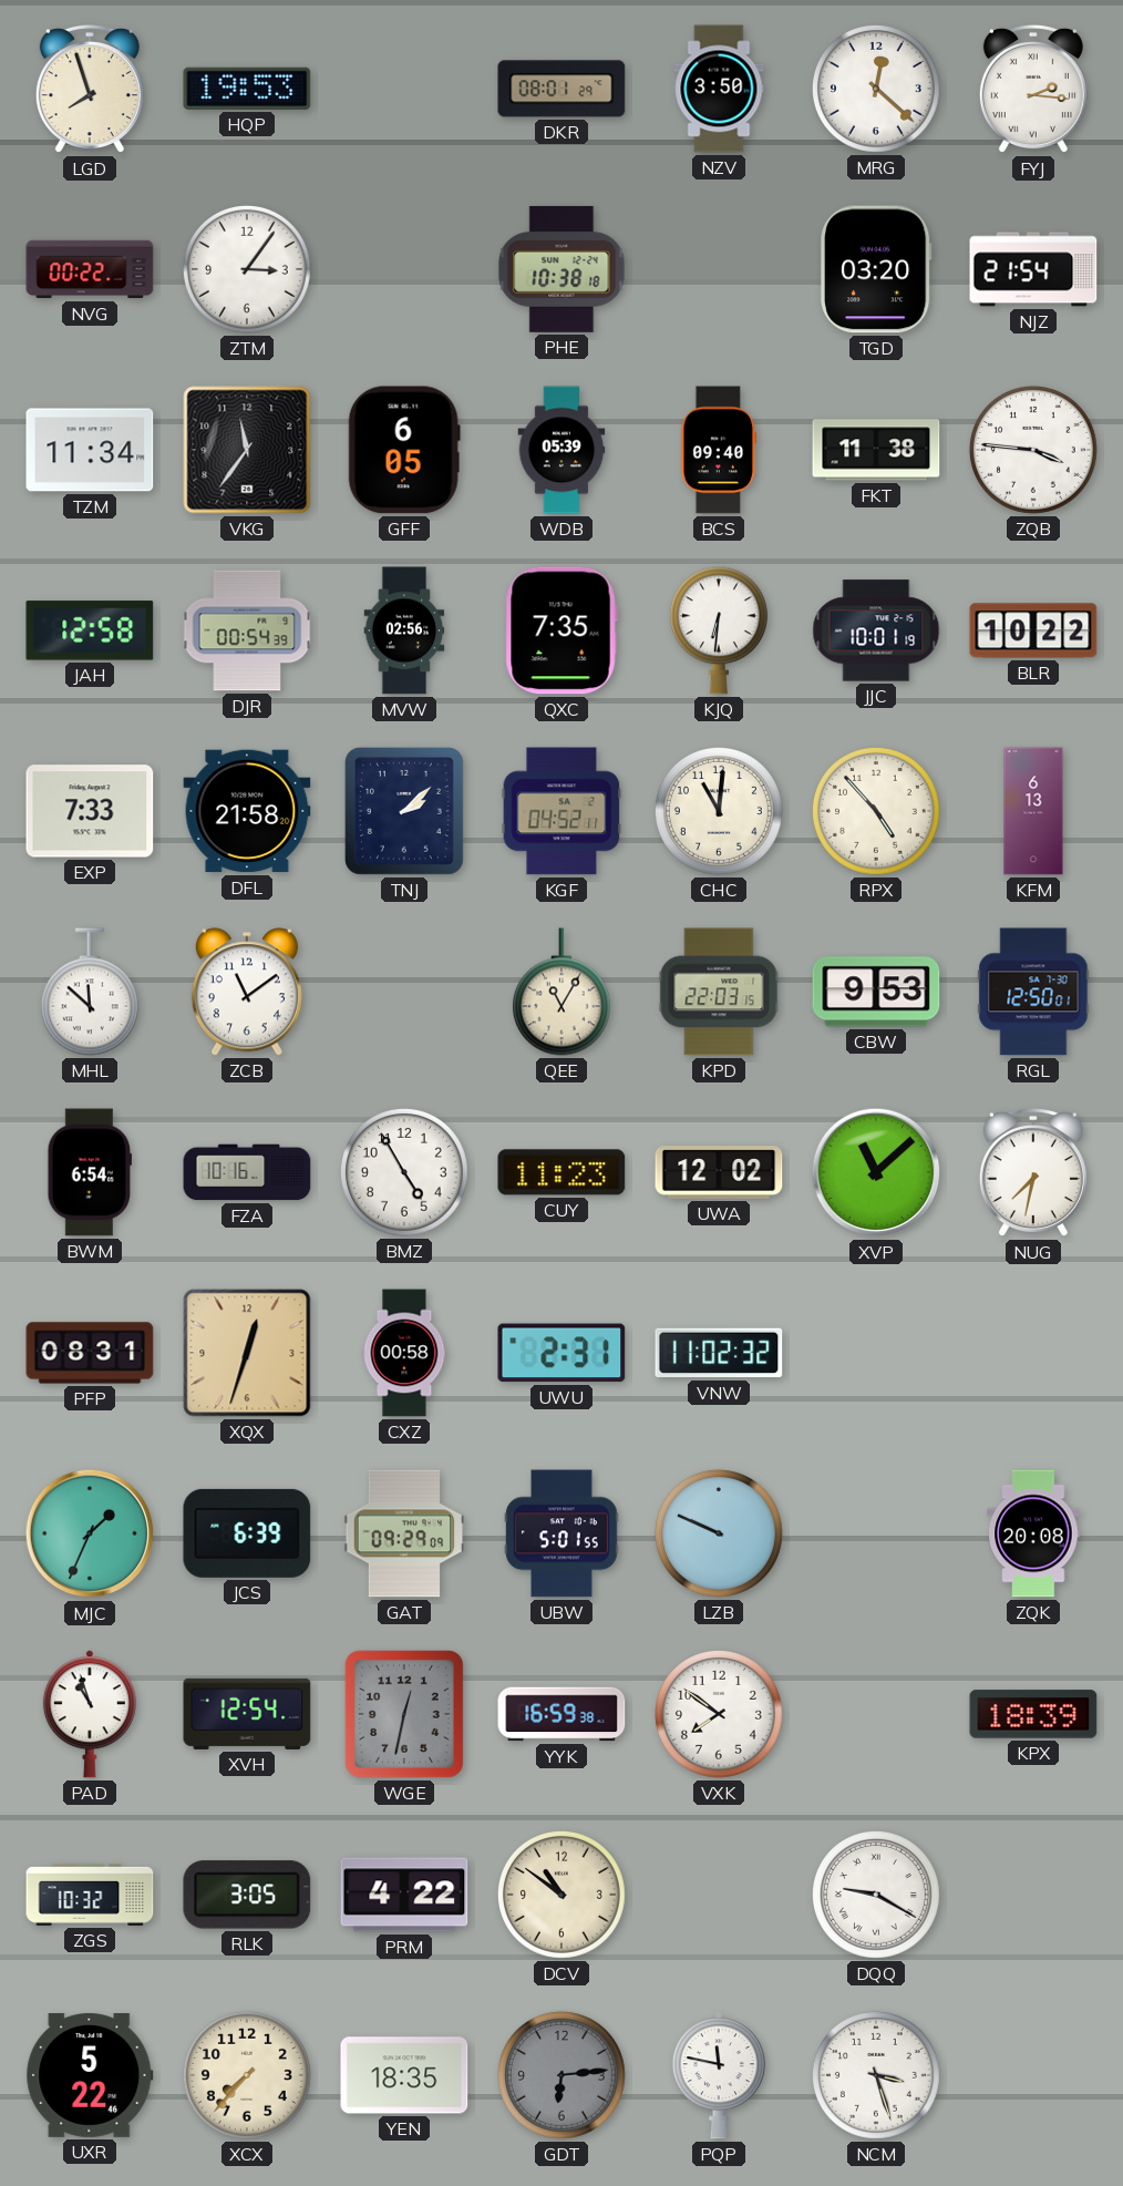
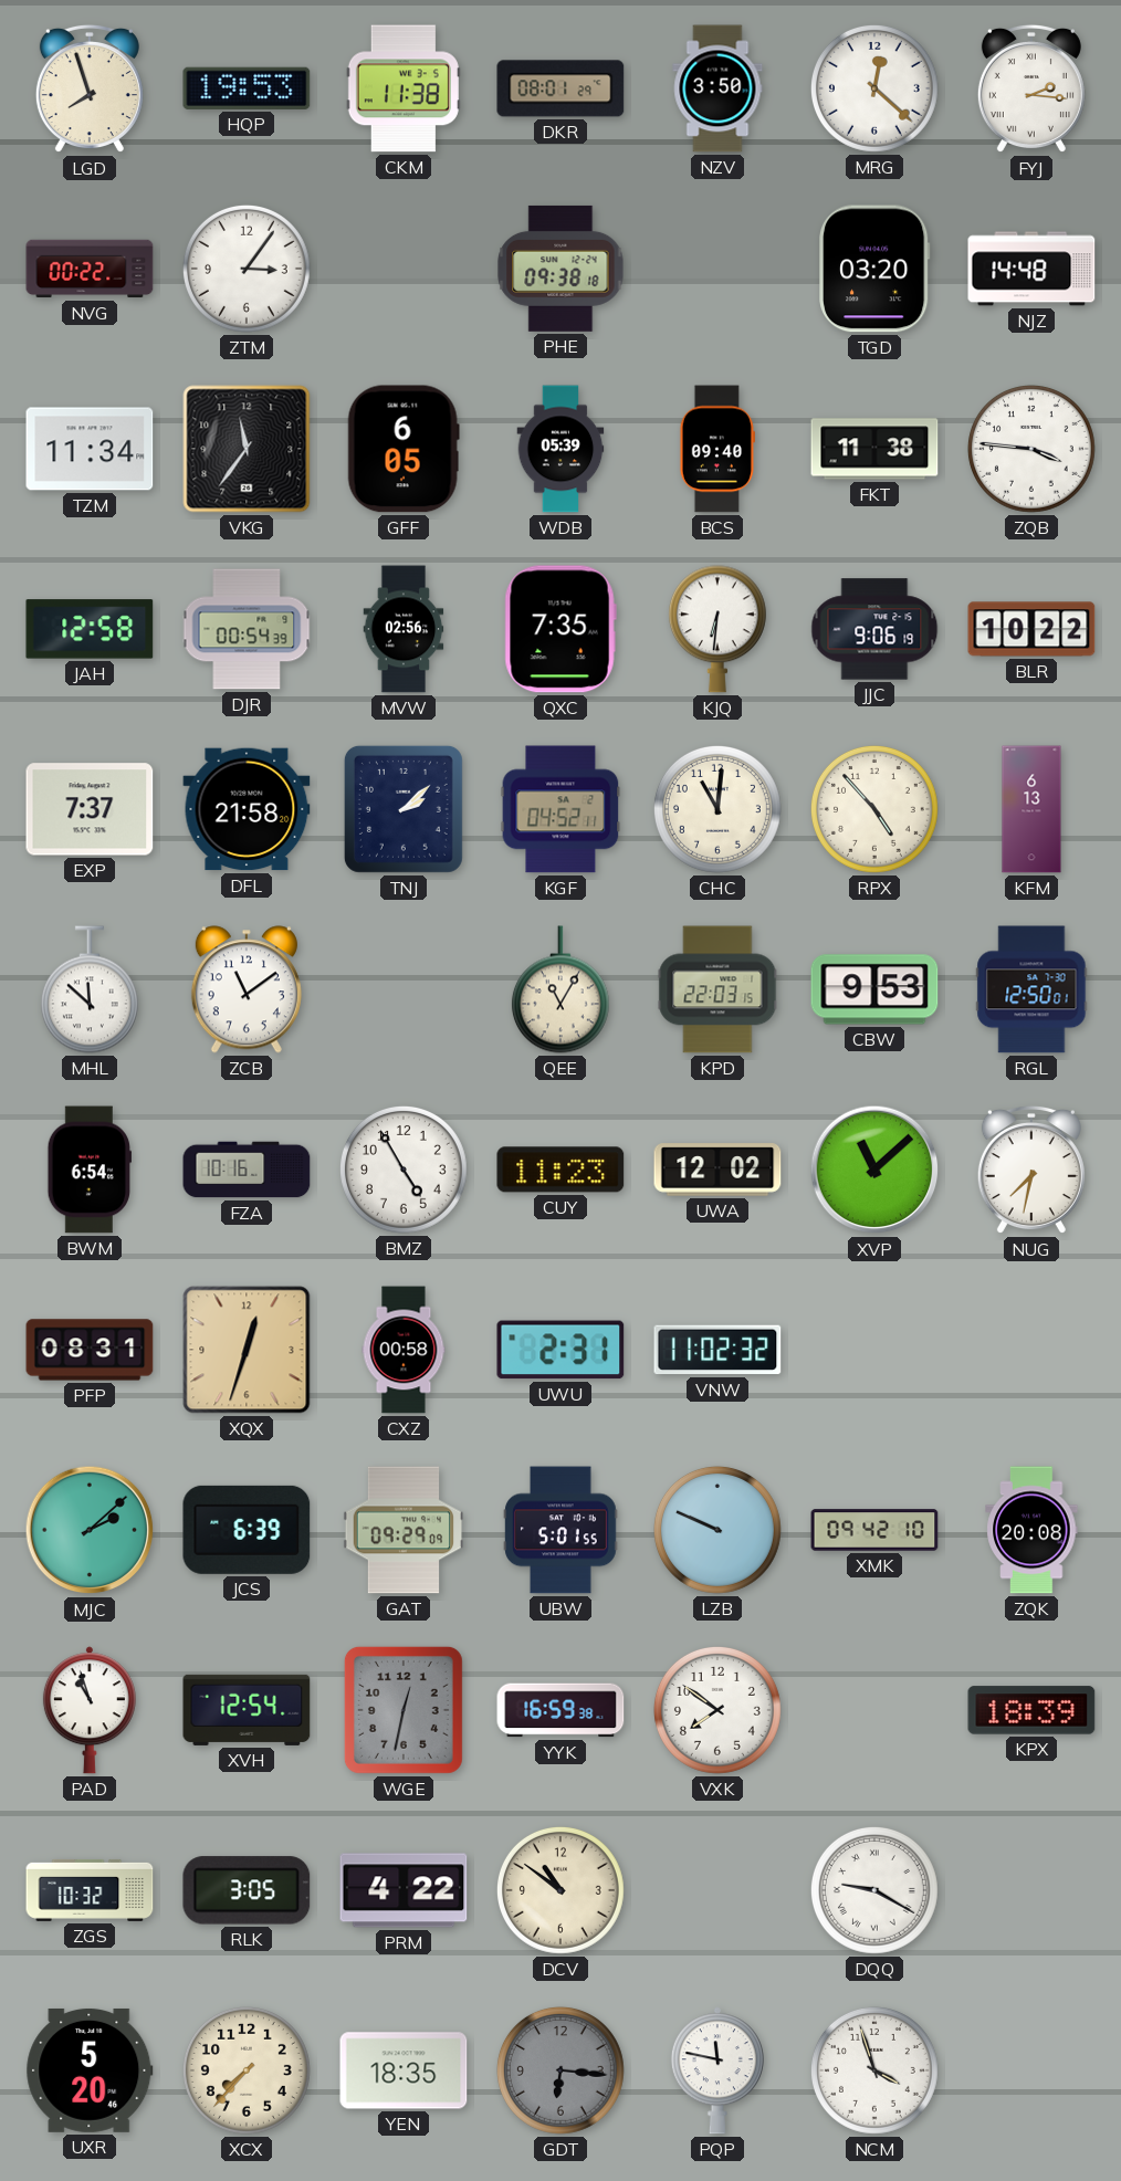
CKM: none -> 11:38
PHE: 10:38 -> 09:38
NJZ: 21:54 -> 14:48
JJC: 10:01 -> 9:06
EXP: 7:33 -> 7:37
MJC: 1:34 -> 2:08
XMK: none -> 09:42
UXR: 5:22 -> 5:20
GDT: 6:14 -> 6:16
NCM: 3:27 -> 3:57
